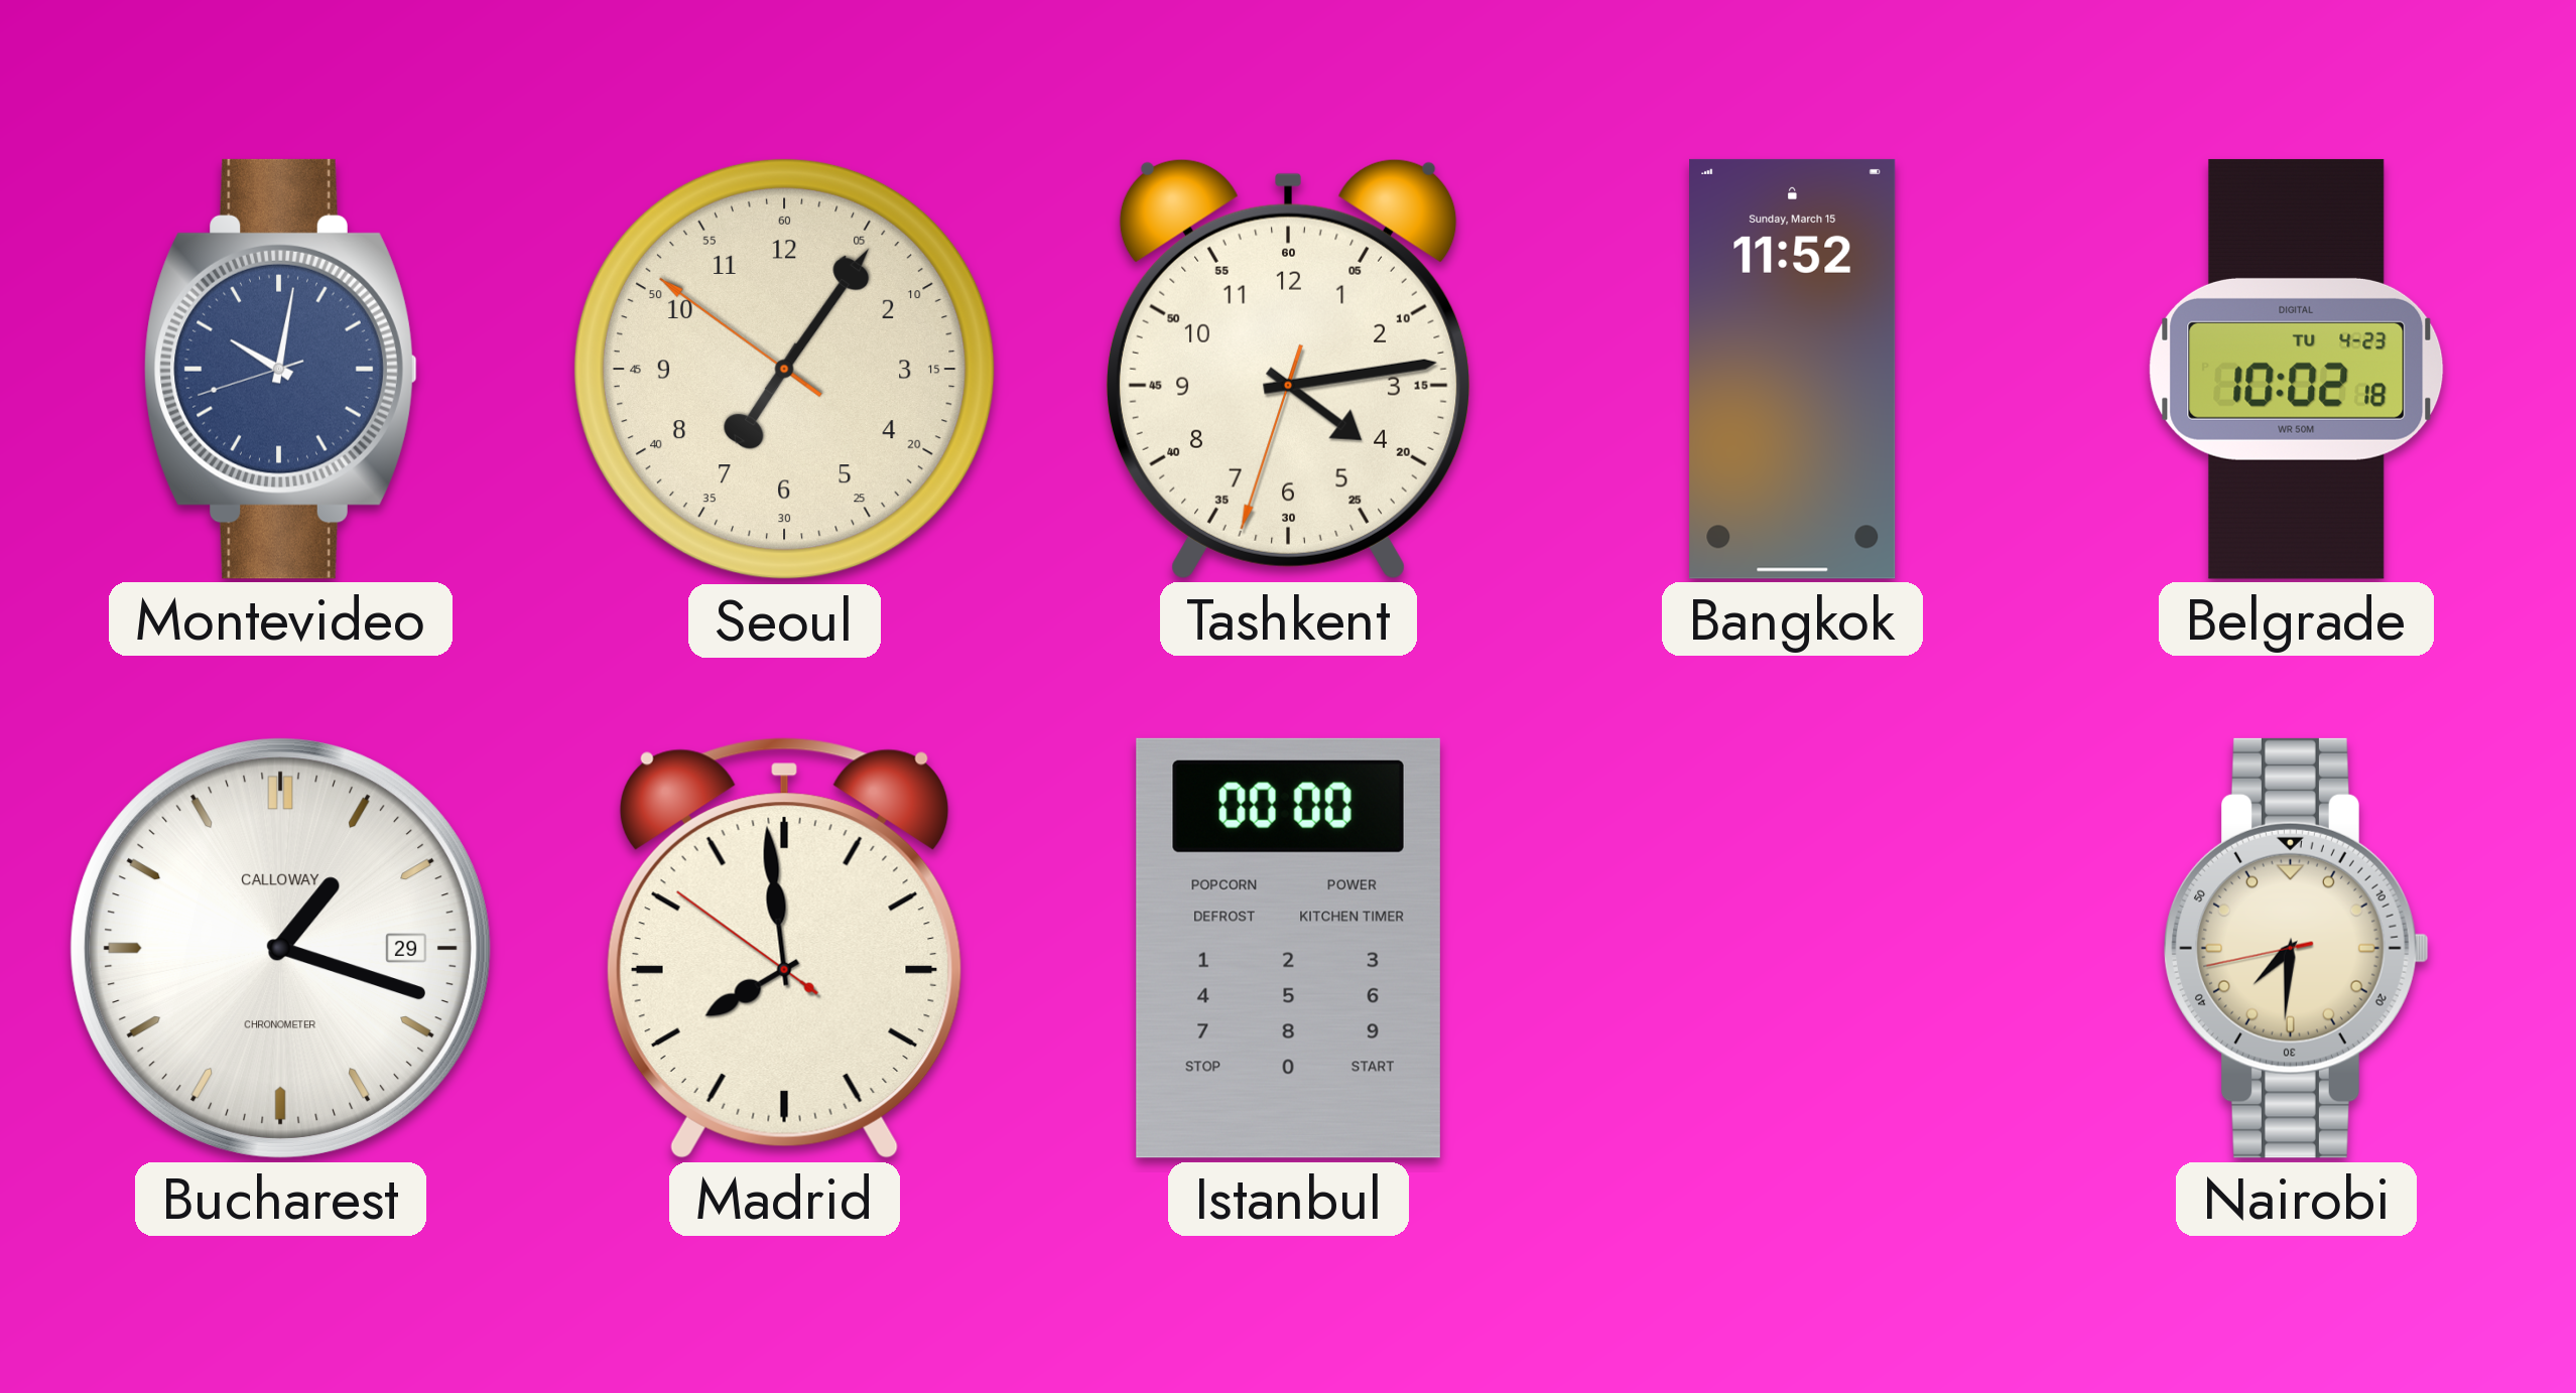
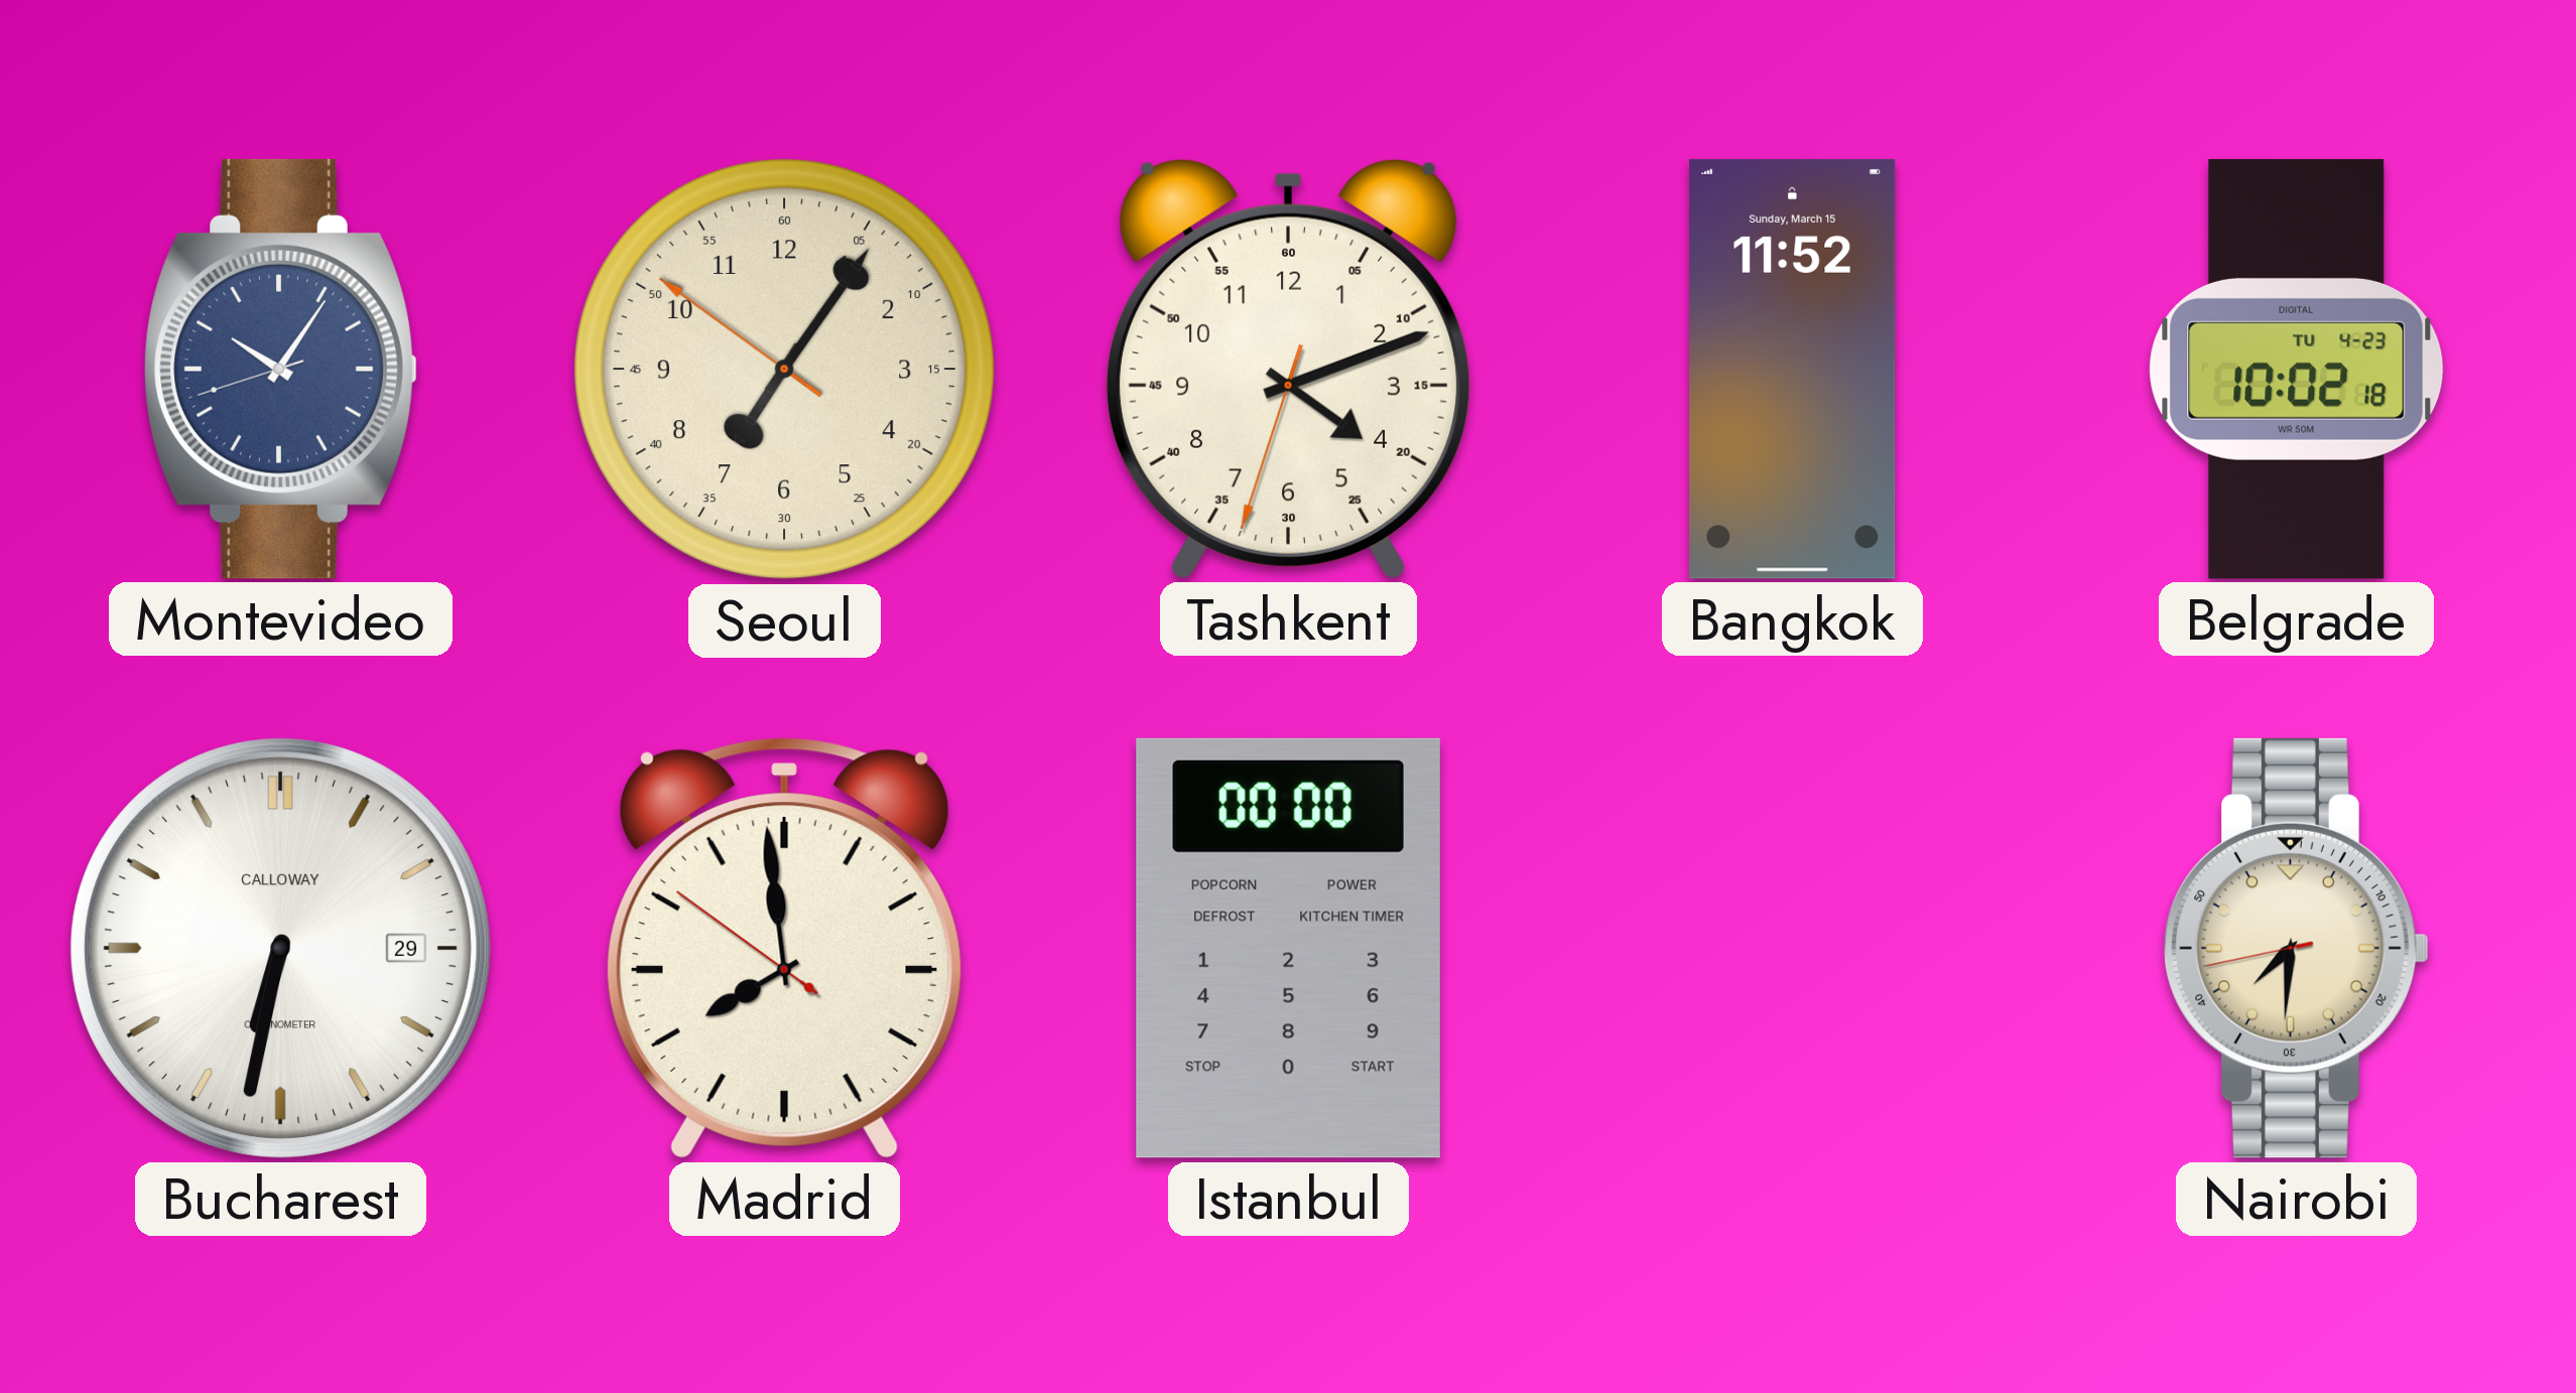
Montevideo: 10:01 -> 10:05
Tashkent: 4:13 -> 4:11
Bucharest: 1:18 -> 6:32
